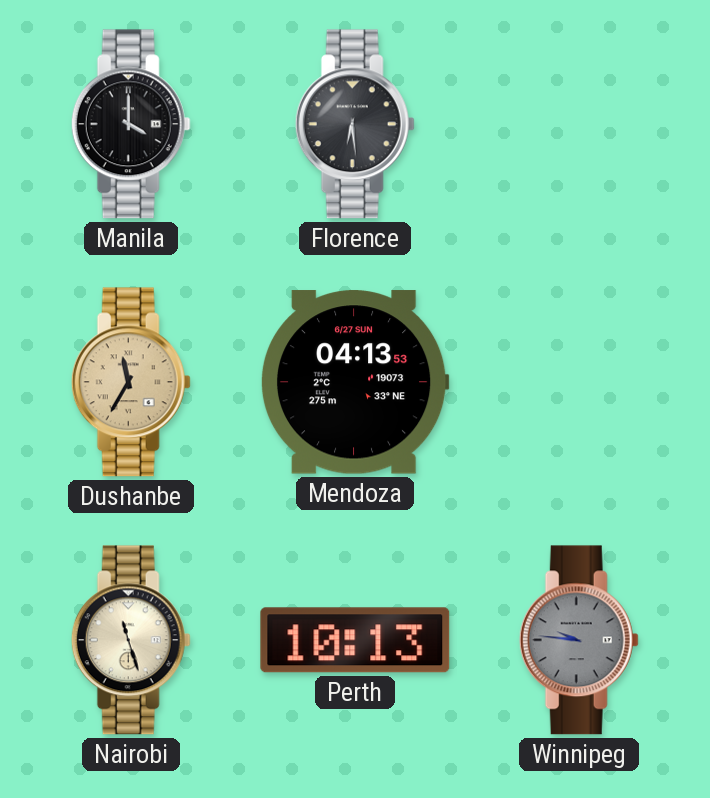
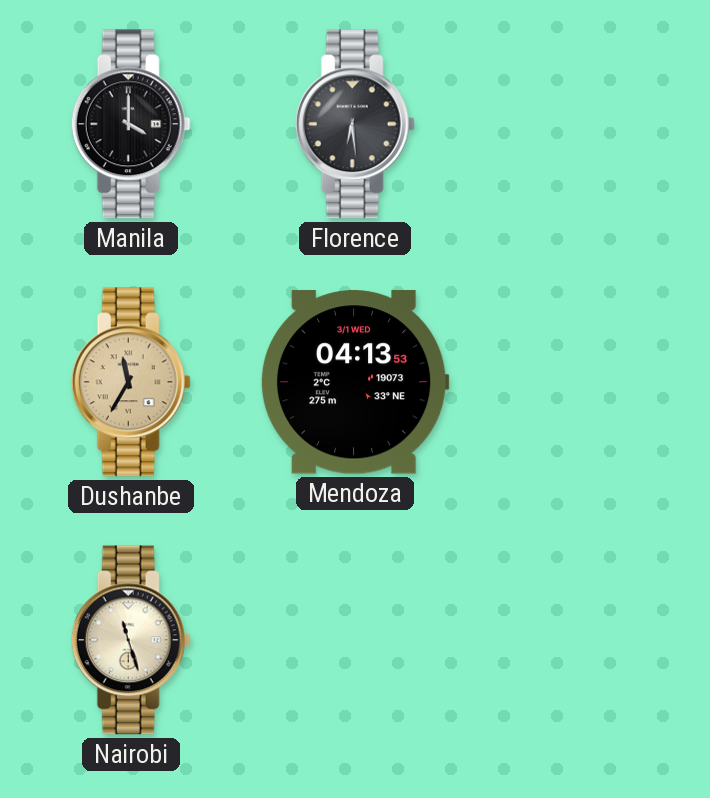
Mendoza date: 6/27 SUN -> 3/1 WED
Perth: 10:13 -> none
Winnipeg: 9:46 -> none
